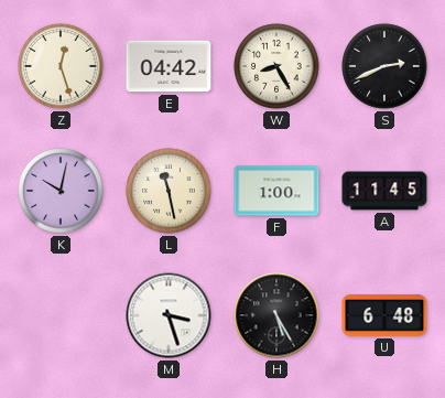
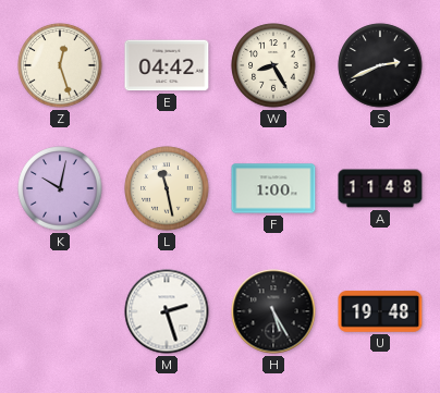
A: 11:45 -> 11:48
M: 3:27 -> 2:27
U: 6:48 -> 19:48
